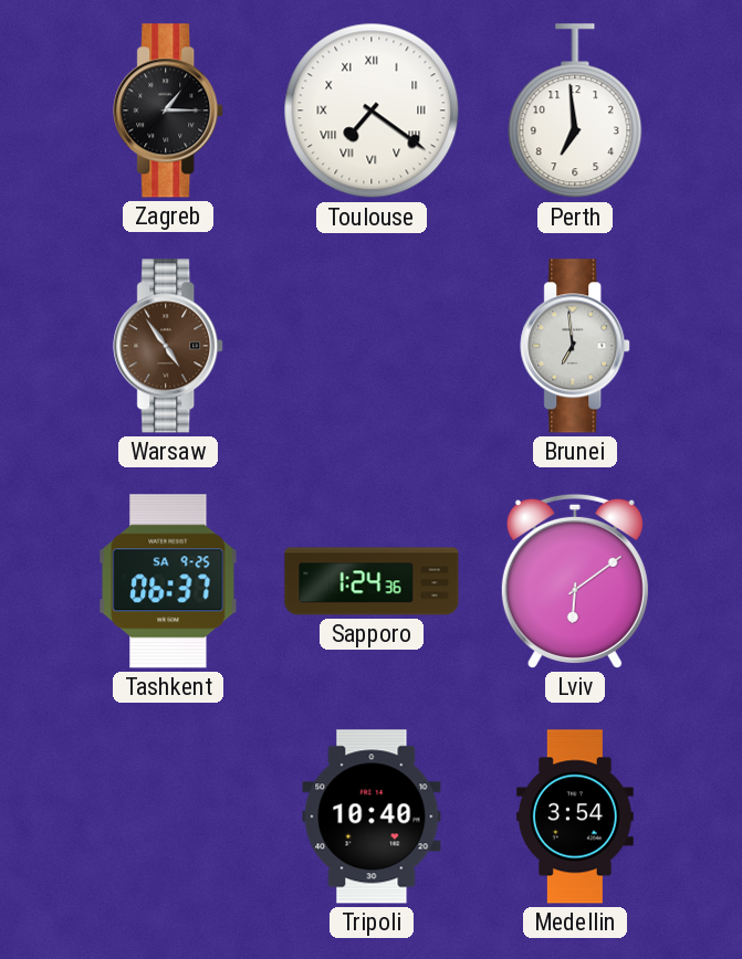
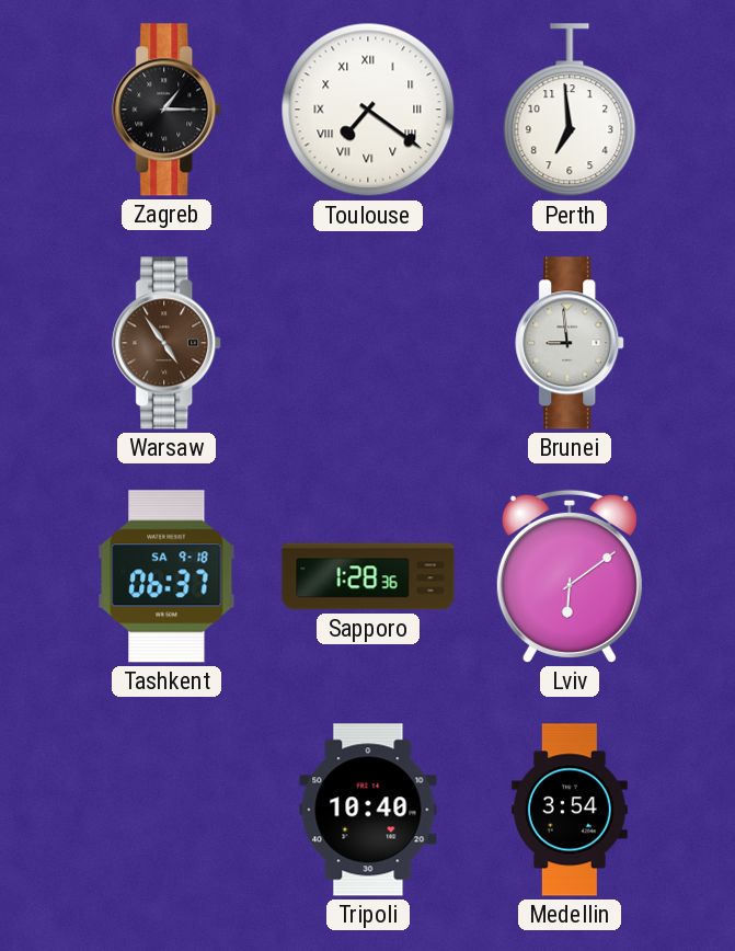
Brunei: 6:59 -> 8:59
Tashkent date: SA 9-25 -> SA 9-18
Sapporo: 1:24 -> 1:28
